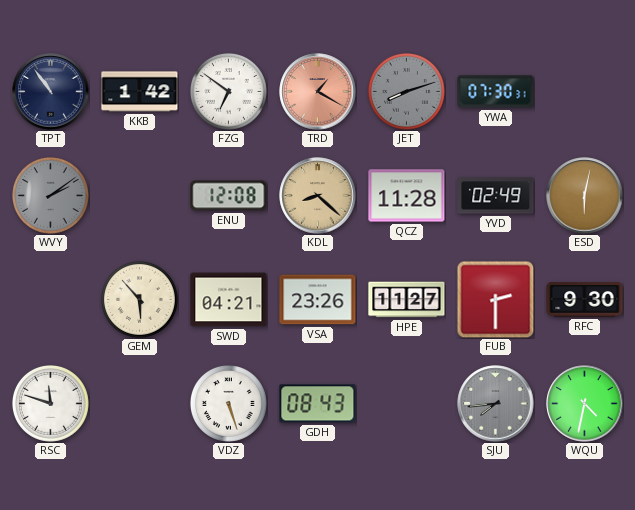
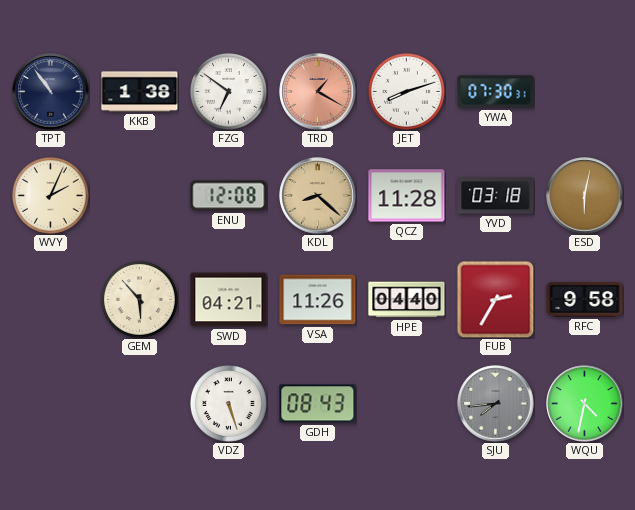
KKB: 1:42 -> 1:38
JET dial: grey -> white
WVY: 2:09 -> 2:04
WVY dial: grey -> cream
YVD: 02:49 -> 03:18
VSA: 23:26 -> 11:26
HPE: 11:27 -> 04:40
FUB: 2:30 -> 2:35
RFC: 9:30 -> 9:58
RSC: 11:48 -> none
